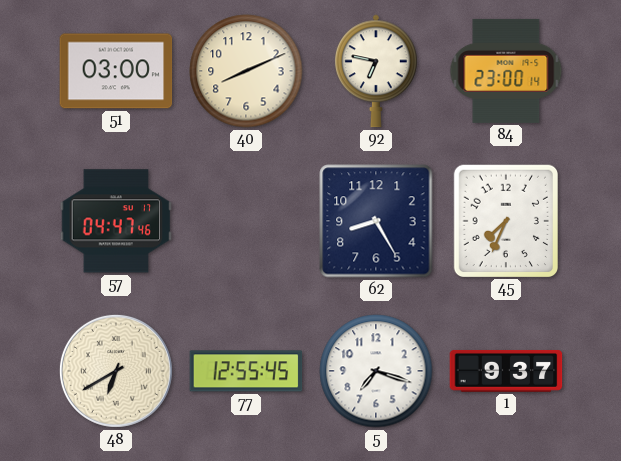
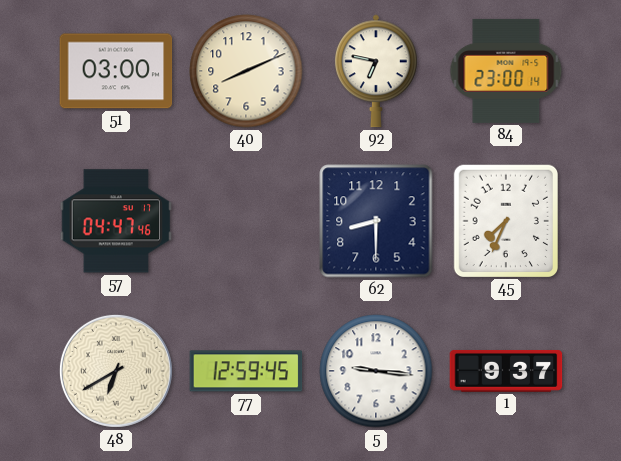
62: 8:25 -> 8:30
77: 12:55 -> 12:59
5: 7:18 -> 9:16
